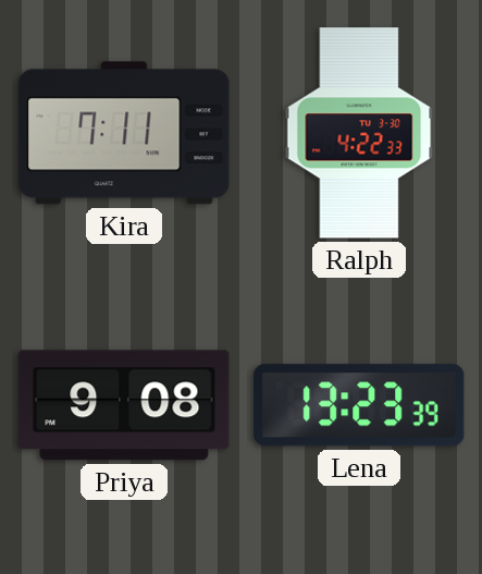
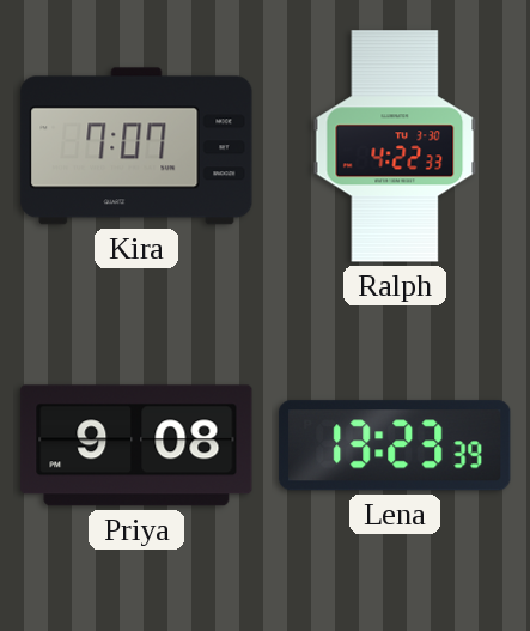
Kira: 7:11 -> 7:07
